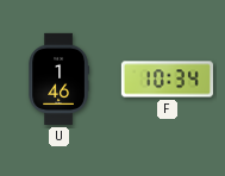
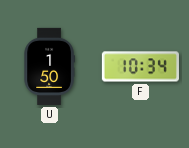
U: 1:46 -> 1:50
